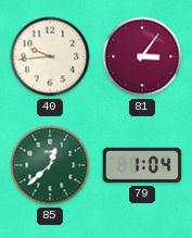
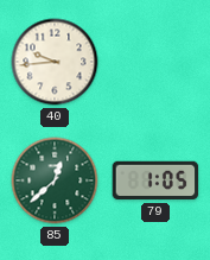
81: 3:06 -> none
79: 1:04 -> 1:05
